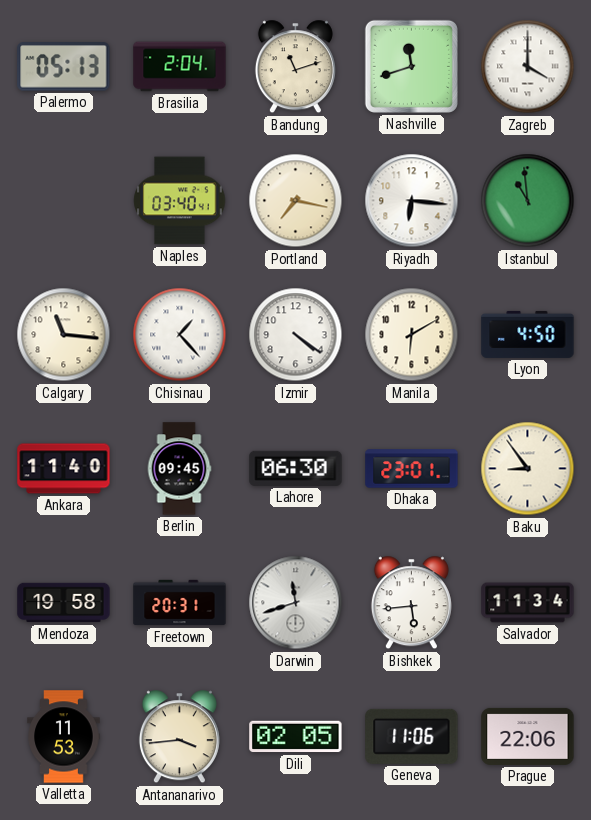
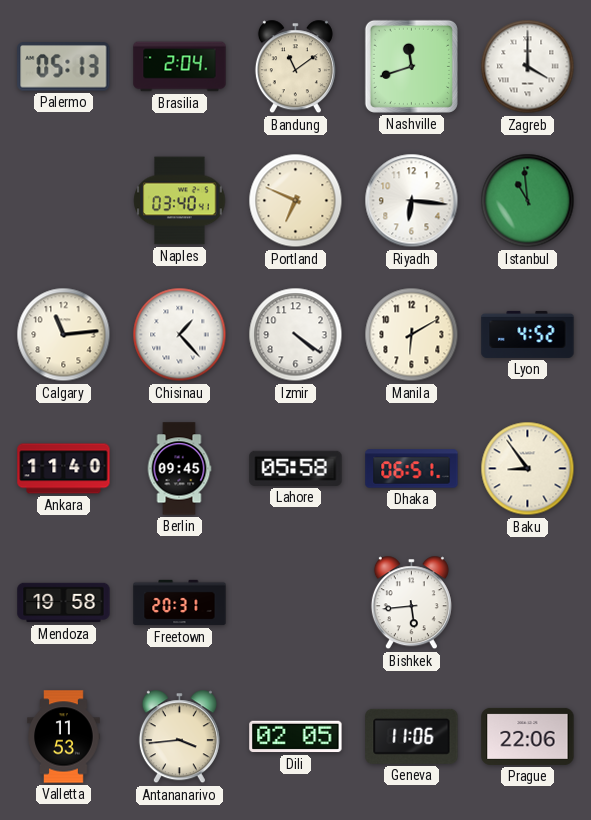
Bandung: 11:12 -> 11:09
Portland: 7:17 -> 6:49
Calgary: 11:16 -> 11:14
Lyon: 4:50 -> 4:52
Lahore: 06:30 -> 05:58
Dhaka: 23:01 -> 06:51
Darwin: 11:42 -> none
Salvador: 11:34 -> none
